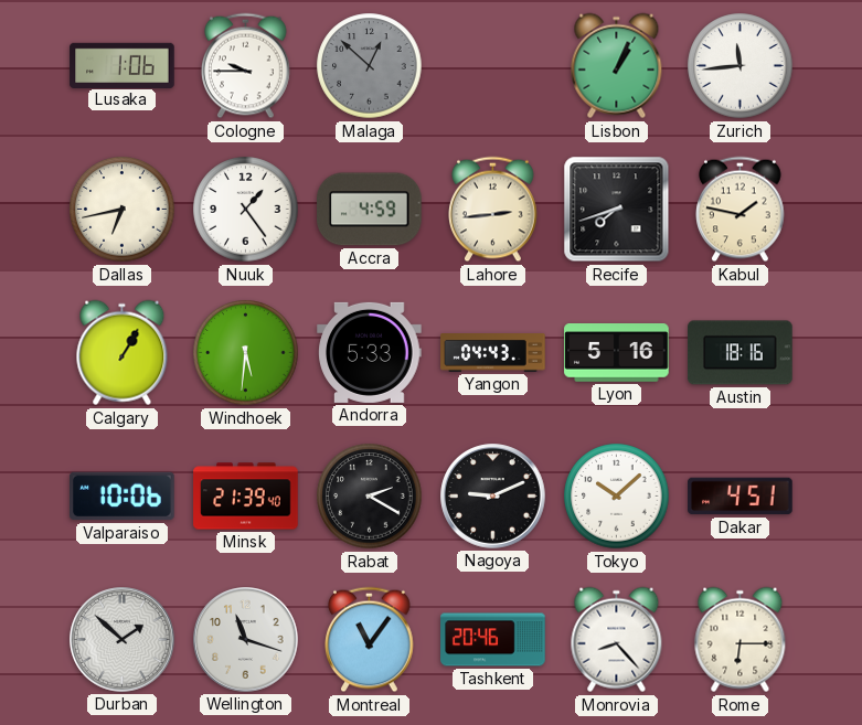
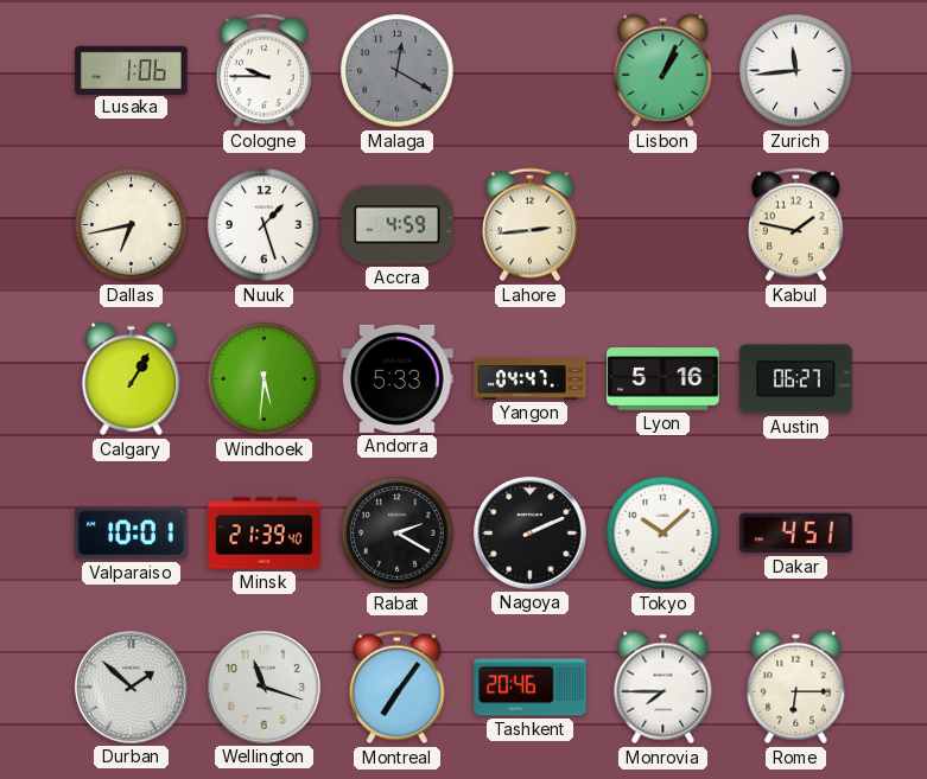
Malaga: 12:52 -> 12:20
Nuuk: 1:24 -> 1:27
Recife: 7:42 -> none
Yangon: 04:43 -> 04:47
Austin: 18:16 -> 06:27
Valparaiso: 10:06 -> 10:01
Nagoya: 9:11 -> 2:11
Montreal: 11:06 -> 7:06
Monrovia: 8:23 -> 7:45
